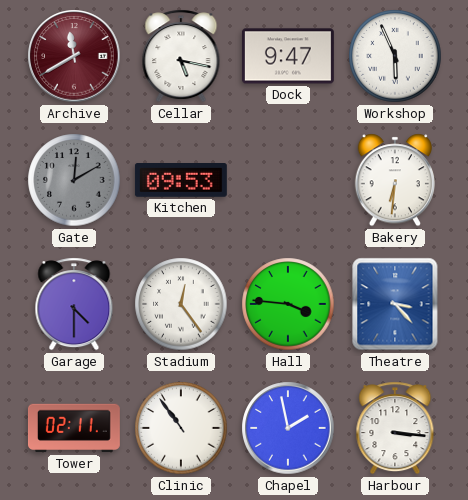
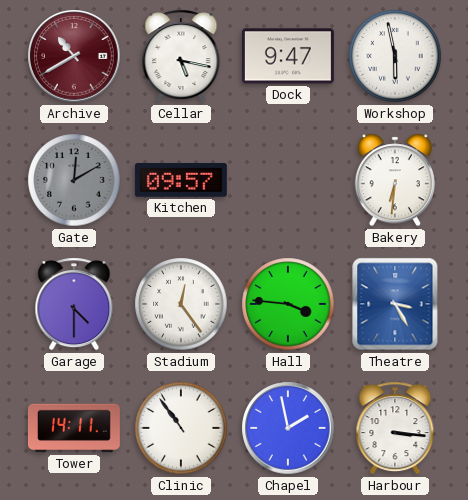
Archive: 11:40 -> 10:40
Workshop: 5:56 -> 5:58
Kitchen: 09:53 -> 09:57
Theatre: 3:23 -> 3:25
Tower: 02:11 -> 14:11
